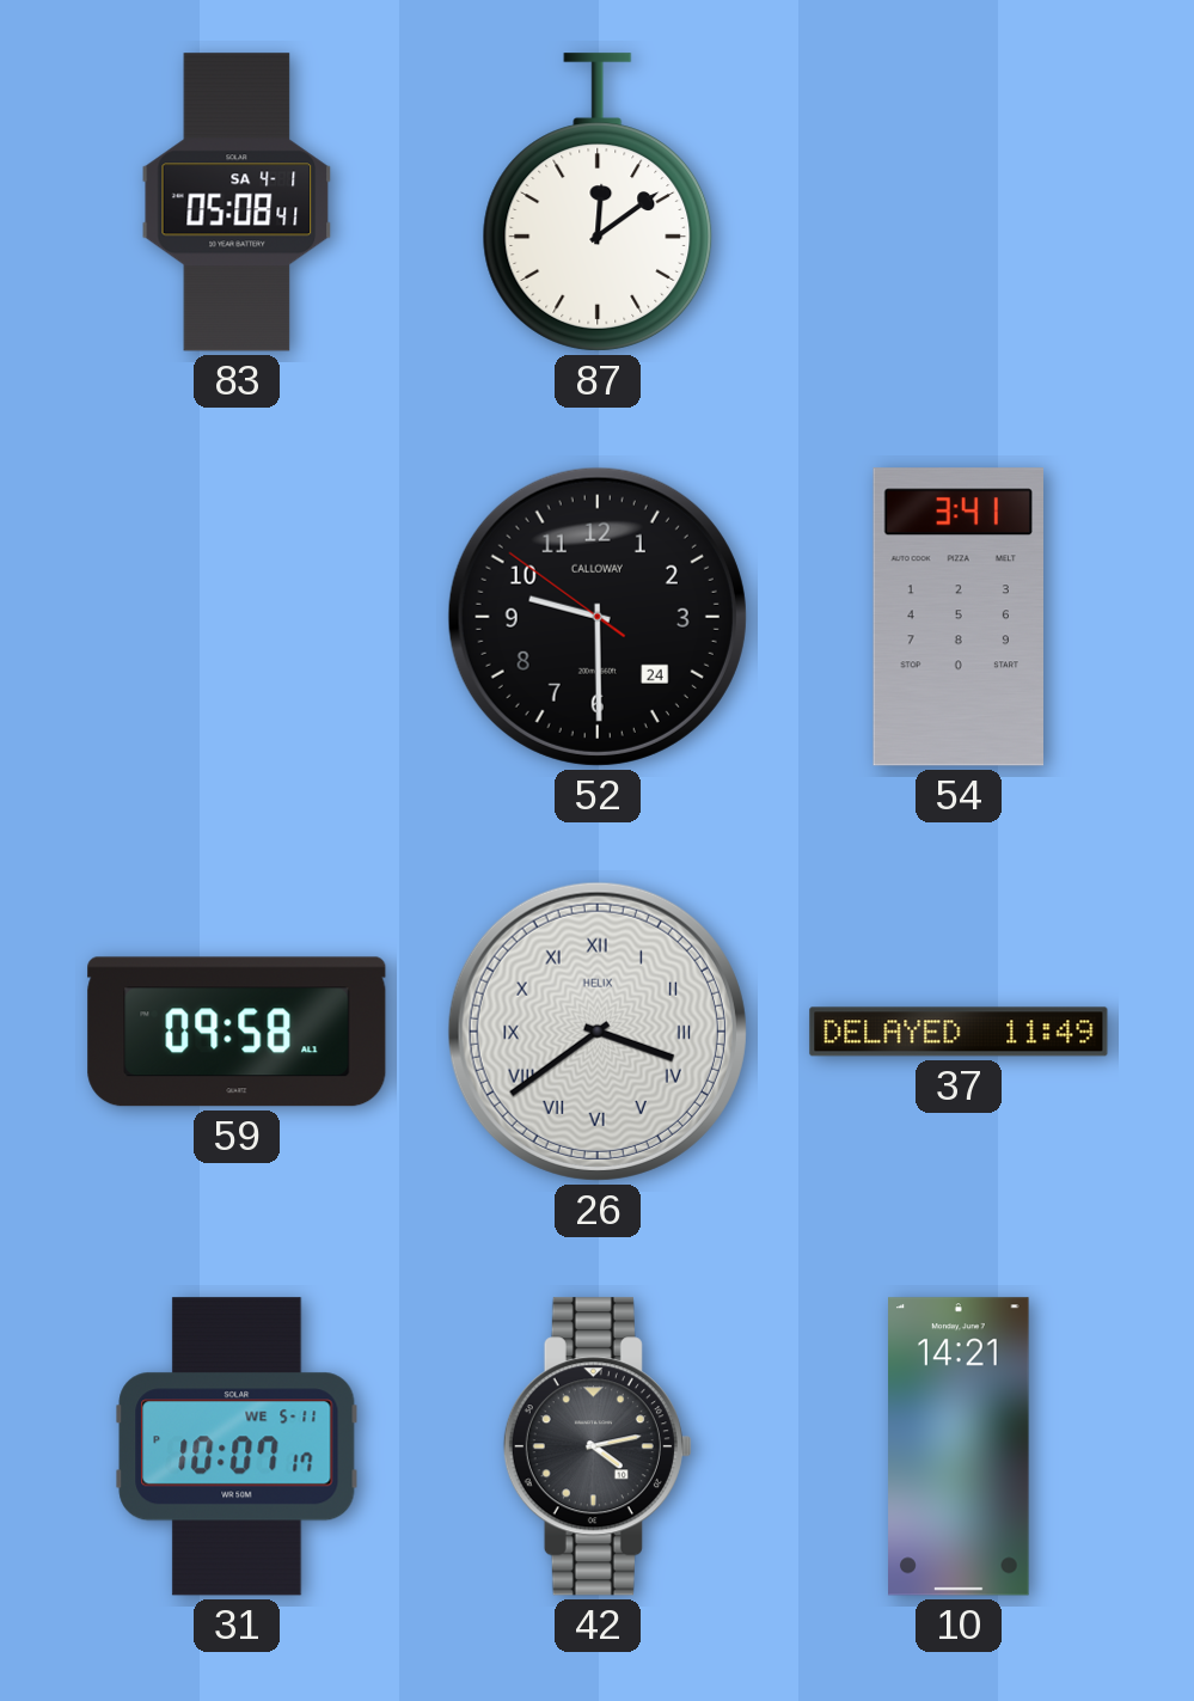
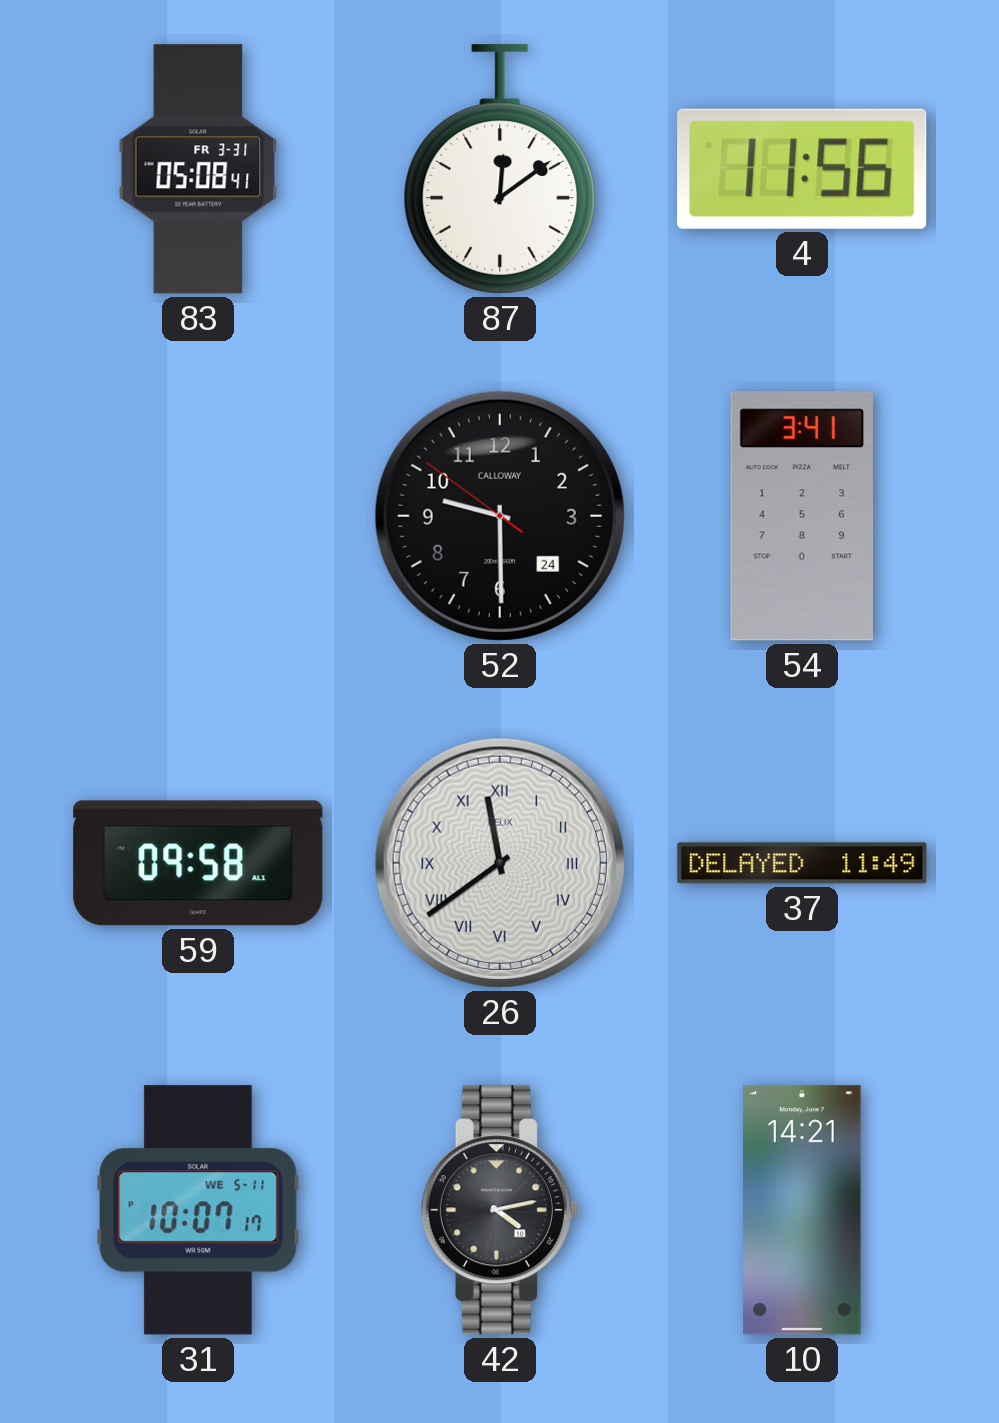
83 date: SA 4-1 -> FR 3-31
4: none -> 11:56
26: 3:39 -> 11:39
